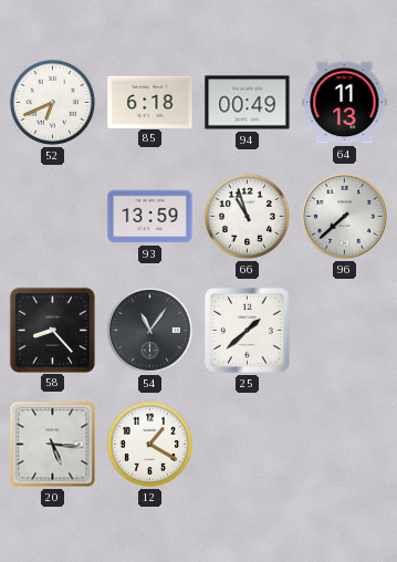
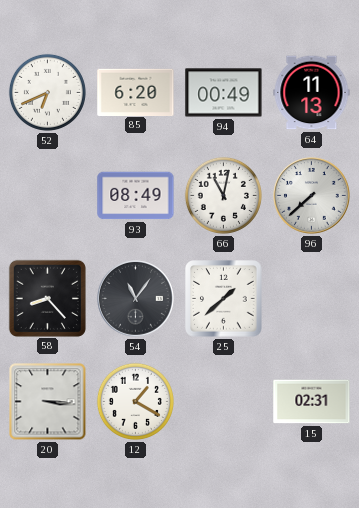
85: 6:18 -> 6:20
93: 13:59 -> 08:49
66: 10:57 -> 11:02
20: 5:16 -> 3:16
15: none -> 02:31
